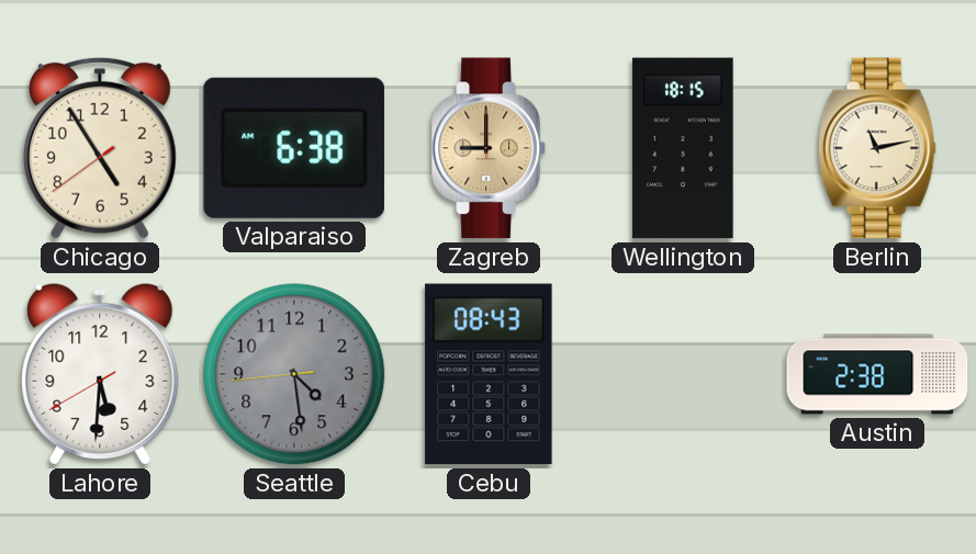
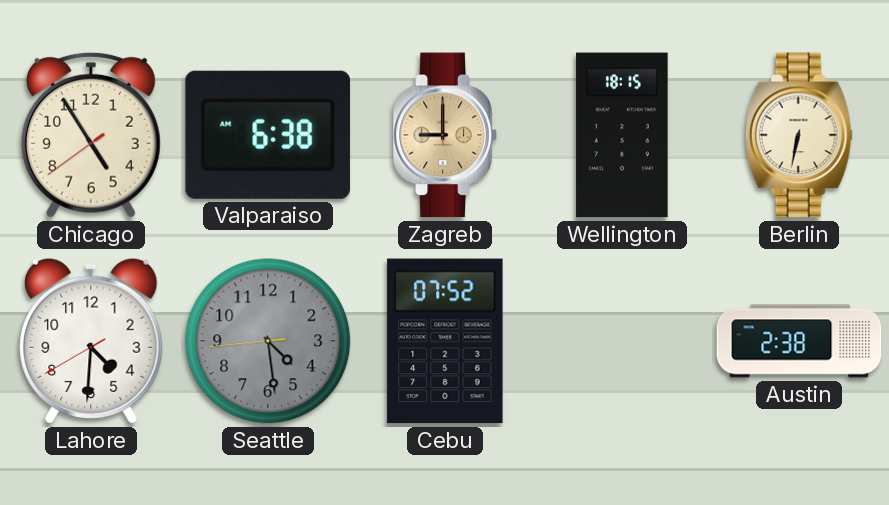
Berlin: 11:13 -> 6:32
Lahore: 5:30 -> 4:30
Cebu: 08:43 -> 07:52
